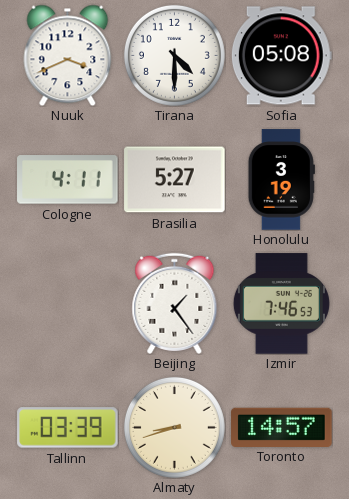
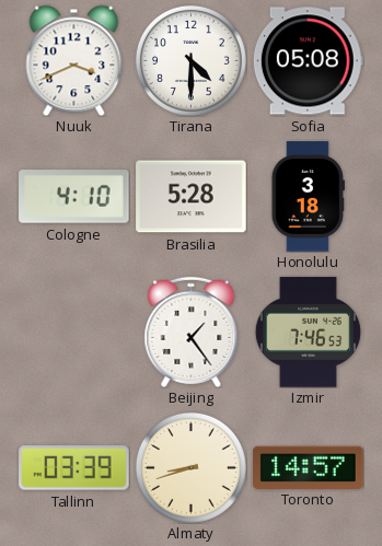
Cologne: 4:11 -> 4:10
Brasilia: 5:27 -> 5:28
Honolulu: 3:19 -> 3:18
